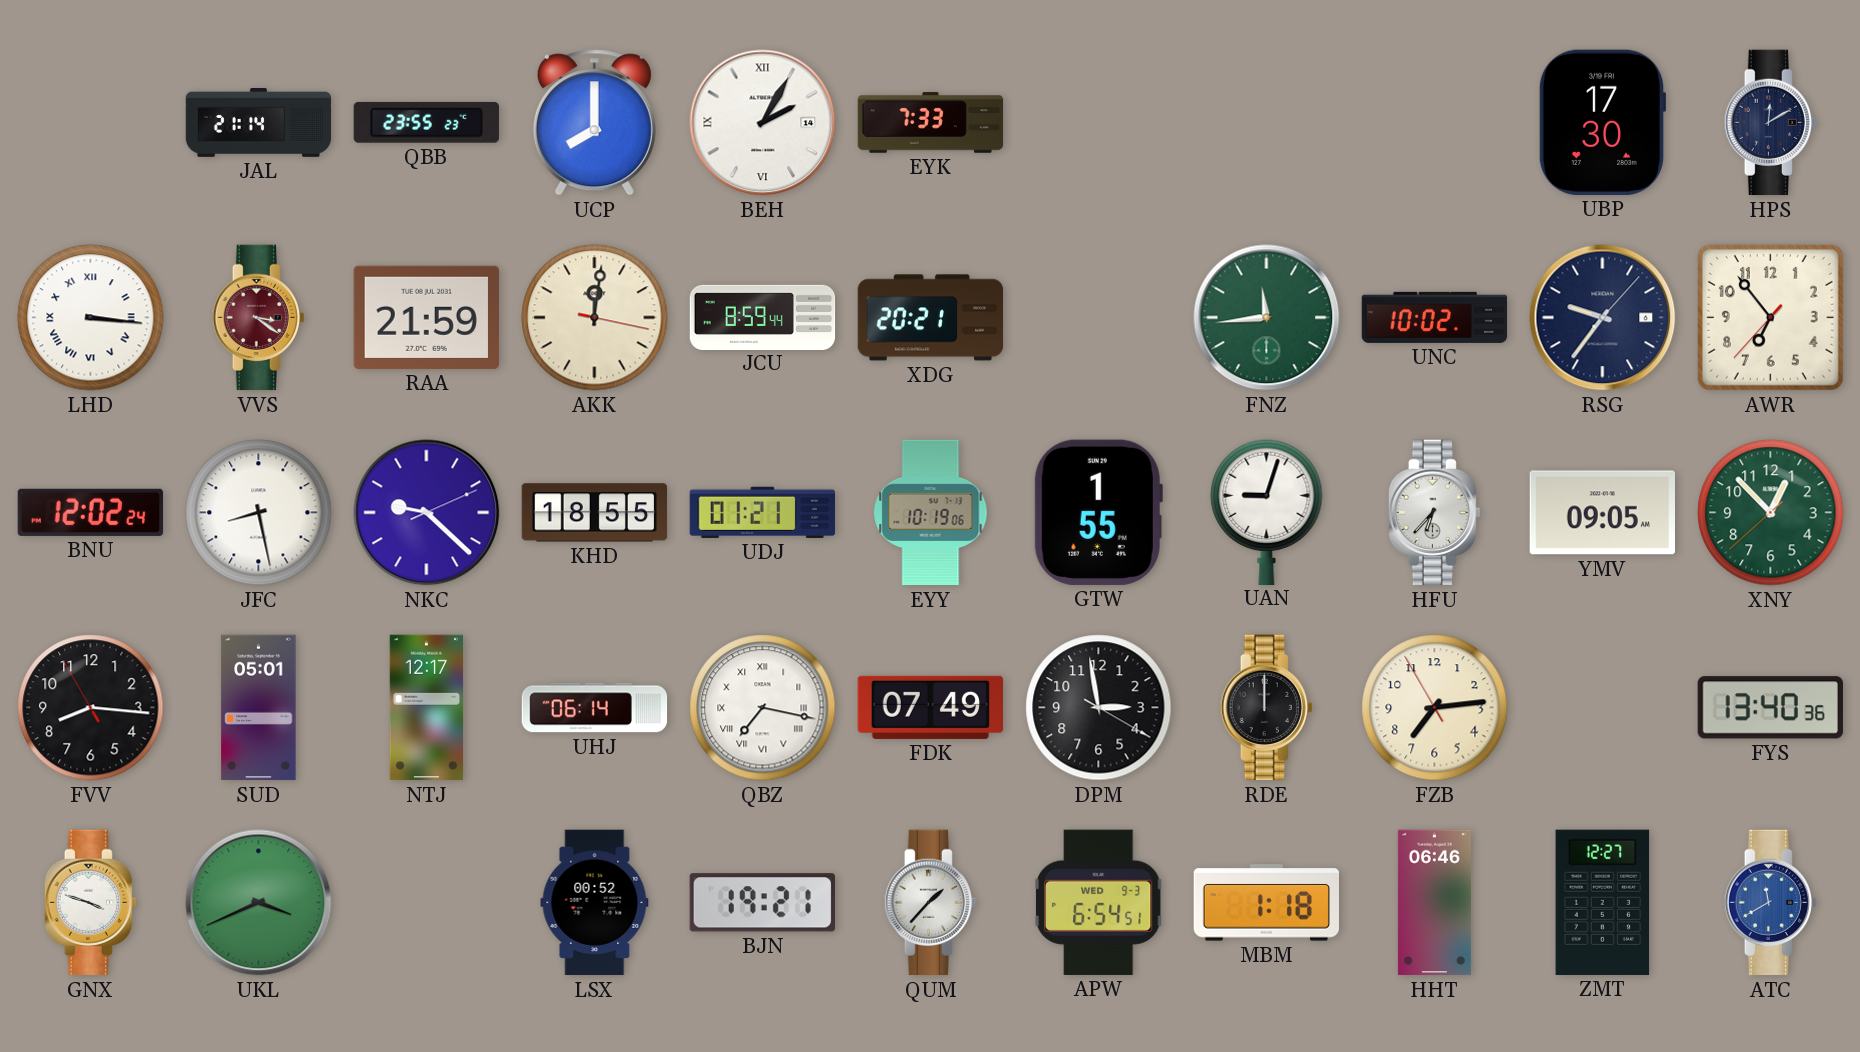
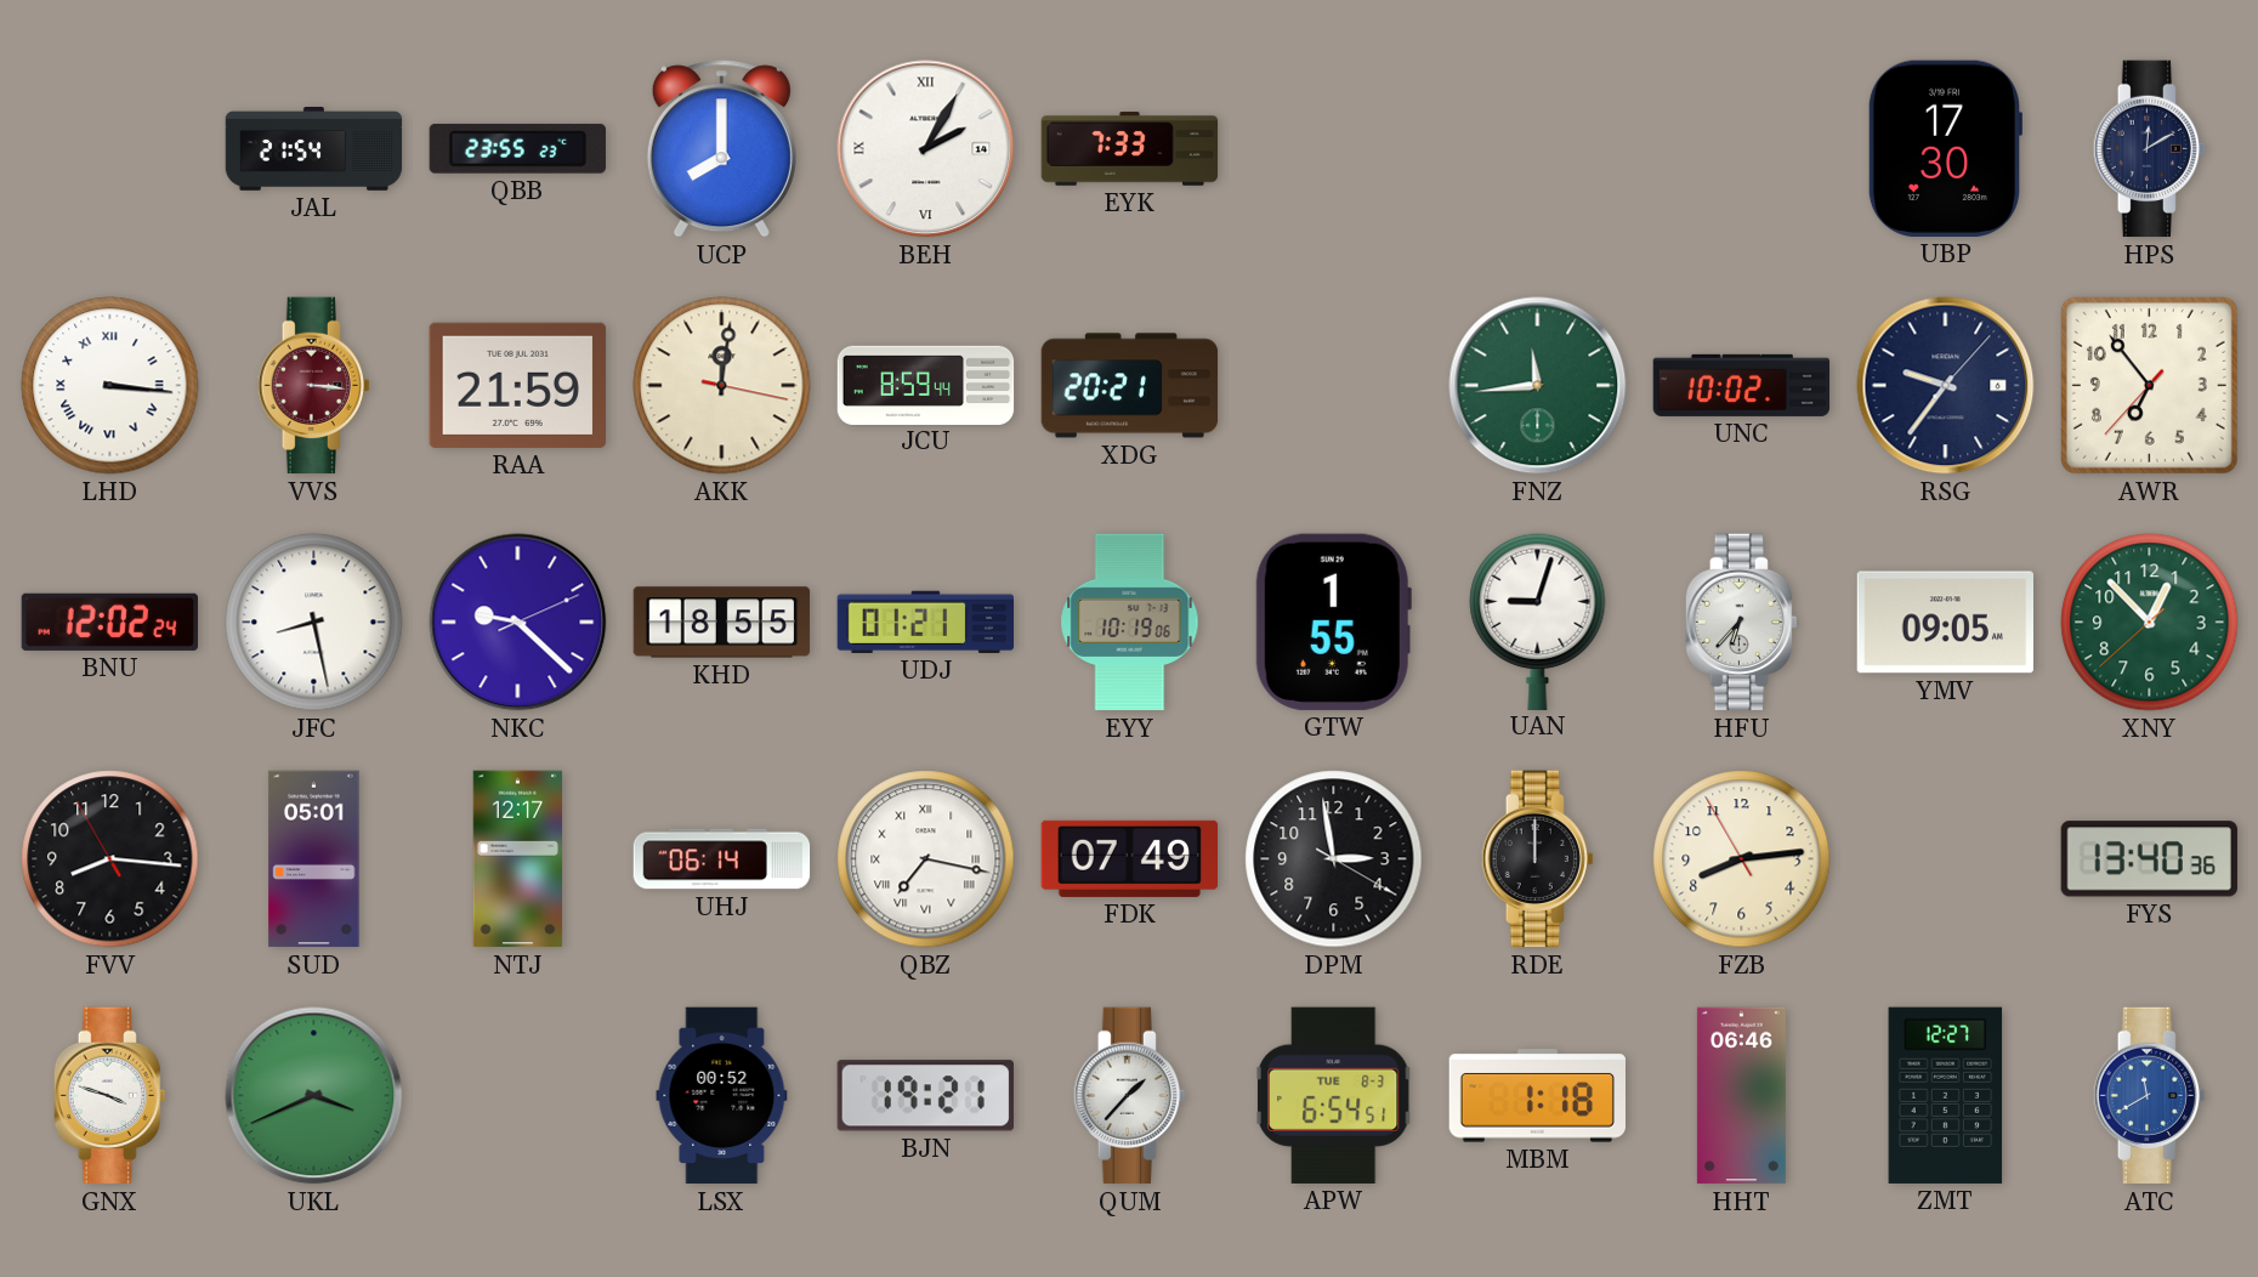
JAL: 21:14 -> 21:54
VVS: 3:21 -> 3:16
FZB: 7:13 -> 8:13
APW date: WED 9-3 -> TUE 8-3
